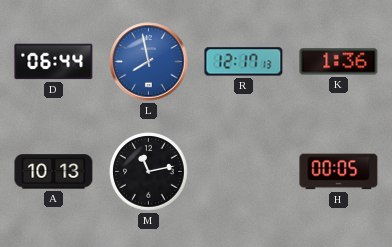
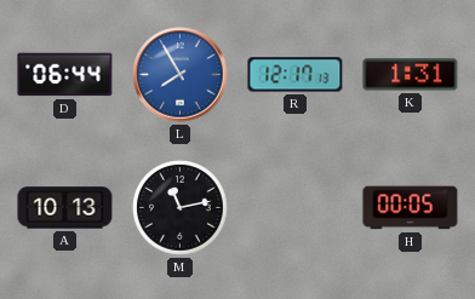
L: 7:58 -> 7:55
K: 1:36 -> 1:31
